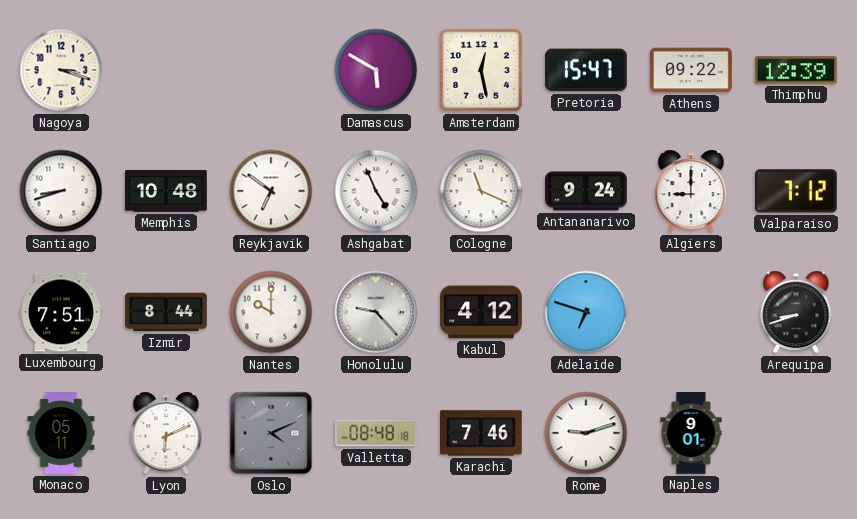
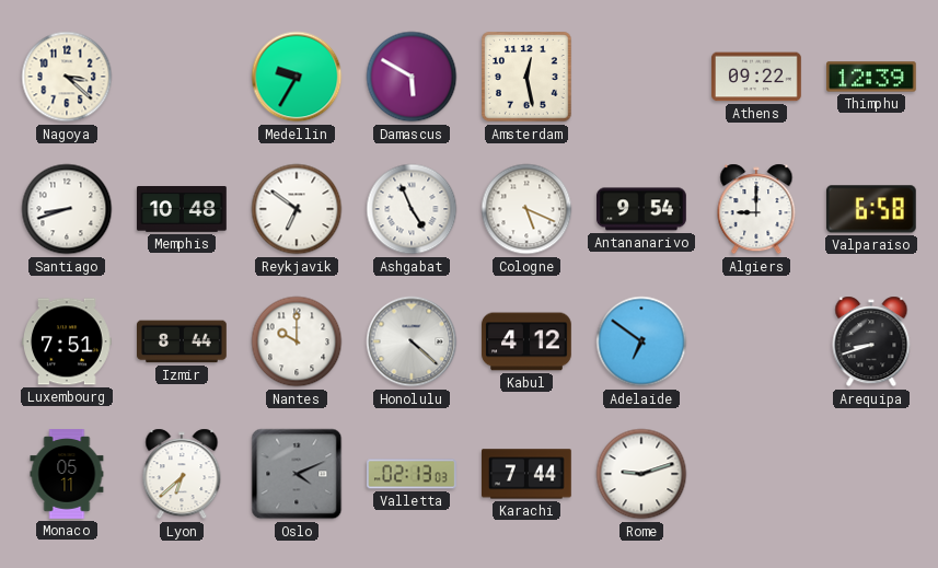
Nagoya: 3:18 -> 3:22
Medellin: none -> 9:35
Pretoria: 15:47 -> none
Cologne: 11:19 -> 5:19
Antananarivo: 9:24 -> 9:54
Valparaiso: 7:12 -> 6:58
Honolulu: 9:23 -> 4:22
Adelaide: 6:48 -> 6:51
Lyon: 6:11 -> 6:38
Valletta: 08:48 -> 02:13
Karachi: 7:46 -> 7:44
Naples: 9:01 -> none
